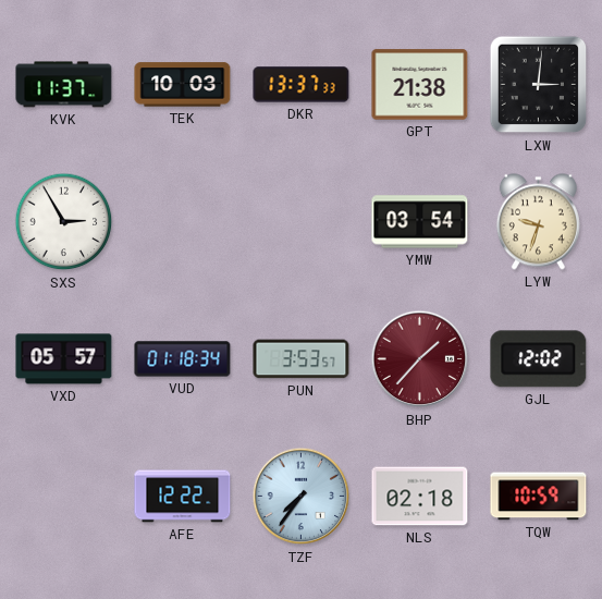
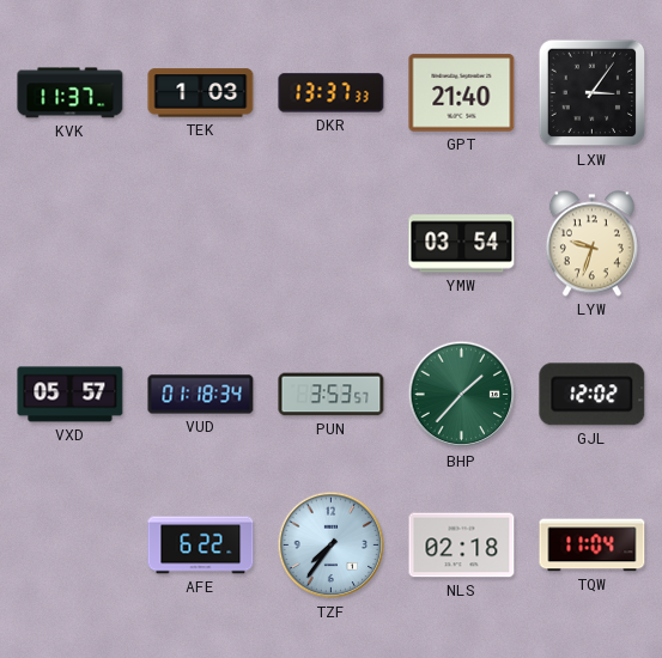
TEK: 10:03 -> 1:03
GPT: 21:38 -> 21:40
LXW: 3:01 -> 3:06
SXS: 2:55 -> none
BHP dial: burgundy -> green
AFE: 12:22 -> 6:22
TQW: 10:59 -> 11:04
